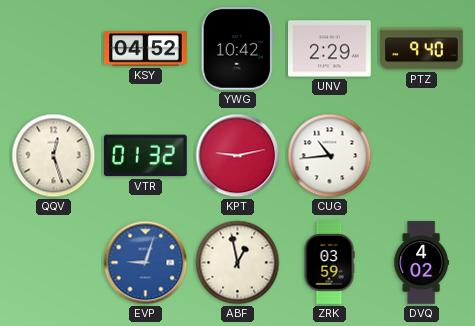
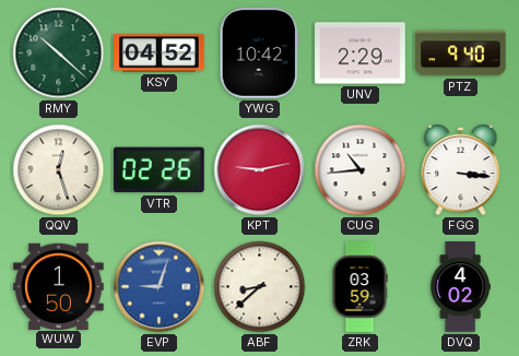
RMY: none -> 10:22
VTR: 01:32 -> 02:26
FGG: none -> 3:16
WUW: none -> 1:50
ABF: 12:58 -> 8:38
